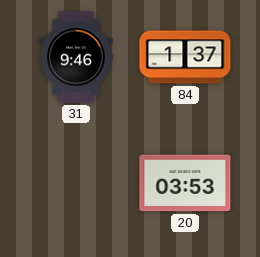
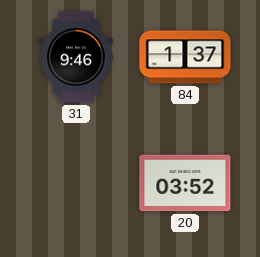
20: 03:53 -> 03:52
